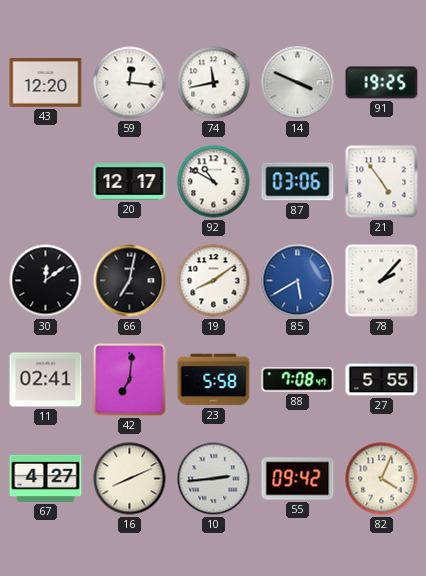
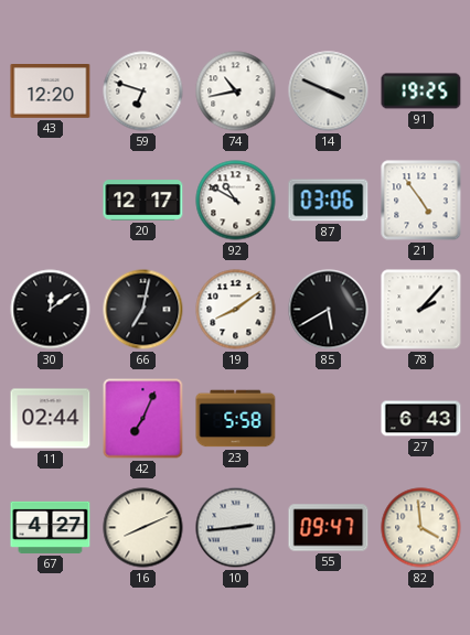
59: 12:16 -> 6:48
74: 11:43 -> 10:43
85 dial: blue -> black
11: 02:41 -> 02:44
42: 7:01 -> 7:04
88: 7:08 -> none
27: 5:55 -> 6:43
55: 09:42 -> 09:47
82: 4:04 -> 3:59
